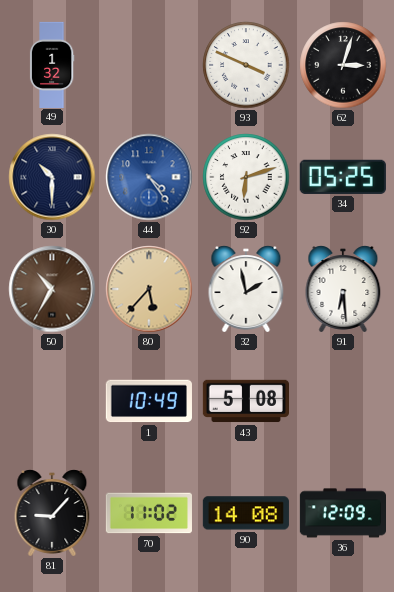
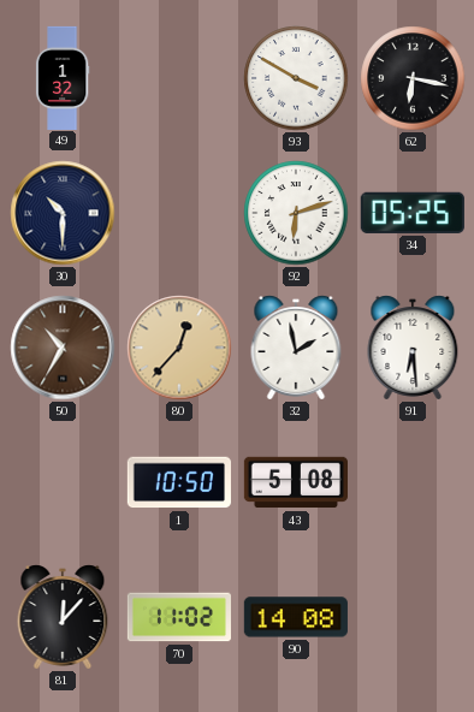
93: 3:49 -> 3:50
62: 3:03 -> 6:17
44: 4:24 -> none
80: 5:37 -> 12:37
1: 10:49 -> 10:50
81: 9:07 -> 12:07
36: 12:09 -> none
